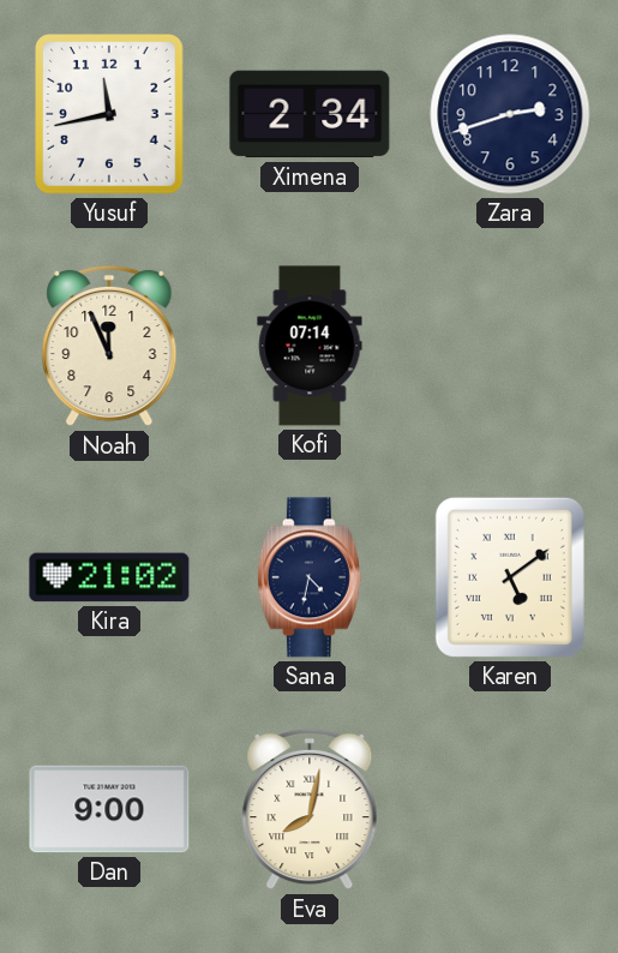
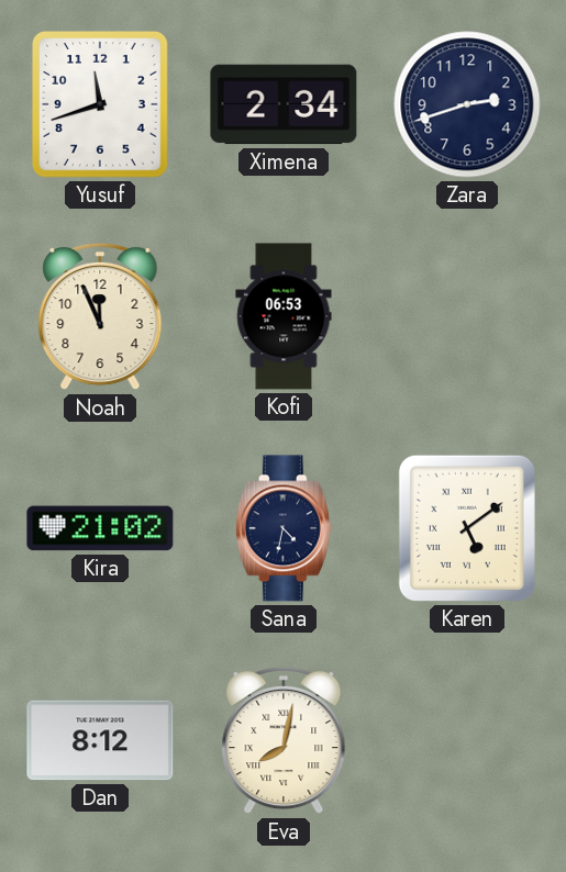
Yusuf: 11:43 -> 11:42
Kofi: 07:14 -> 06:53
Dan: 9:00 -> 8:12
